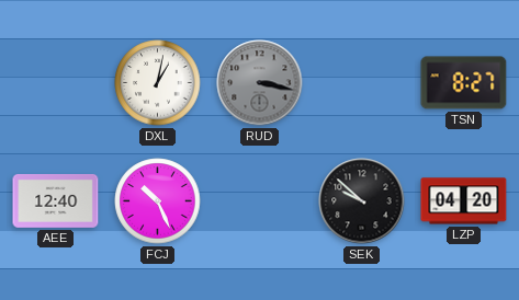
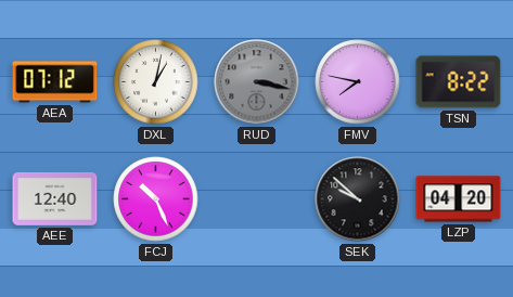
AEA: none -> 07:12
FMV: none -> 7:47
TSN: 8:27 -> 8:22
